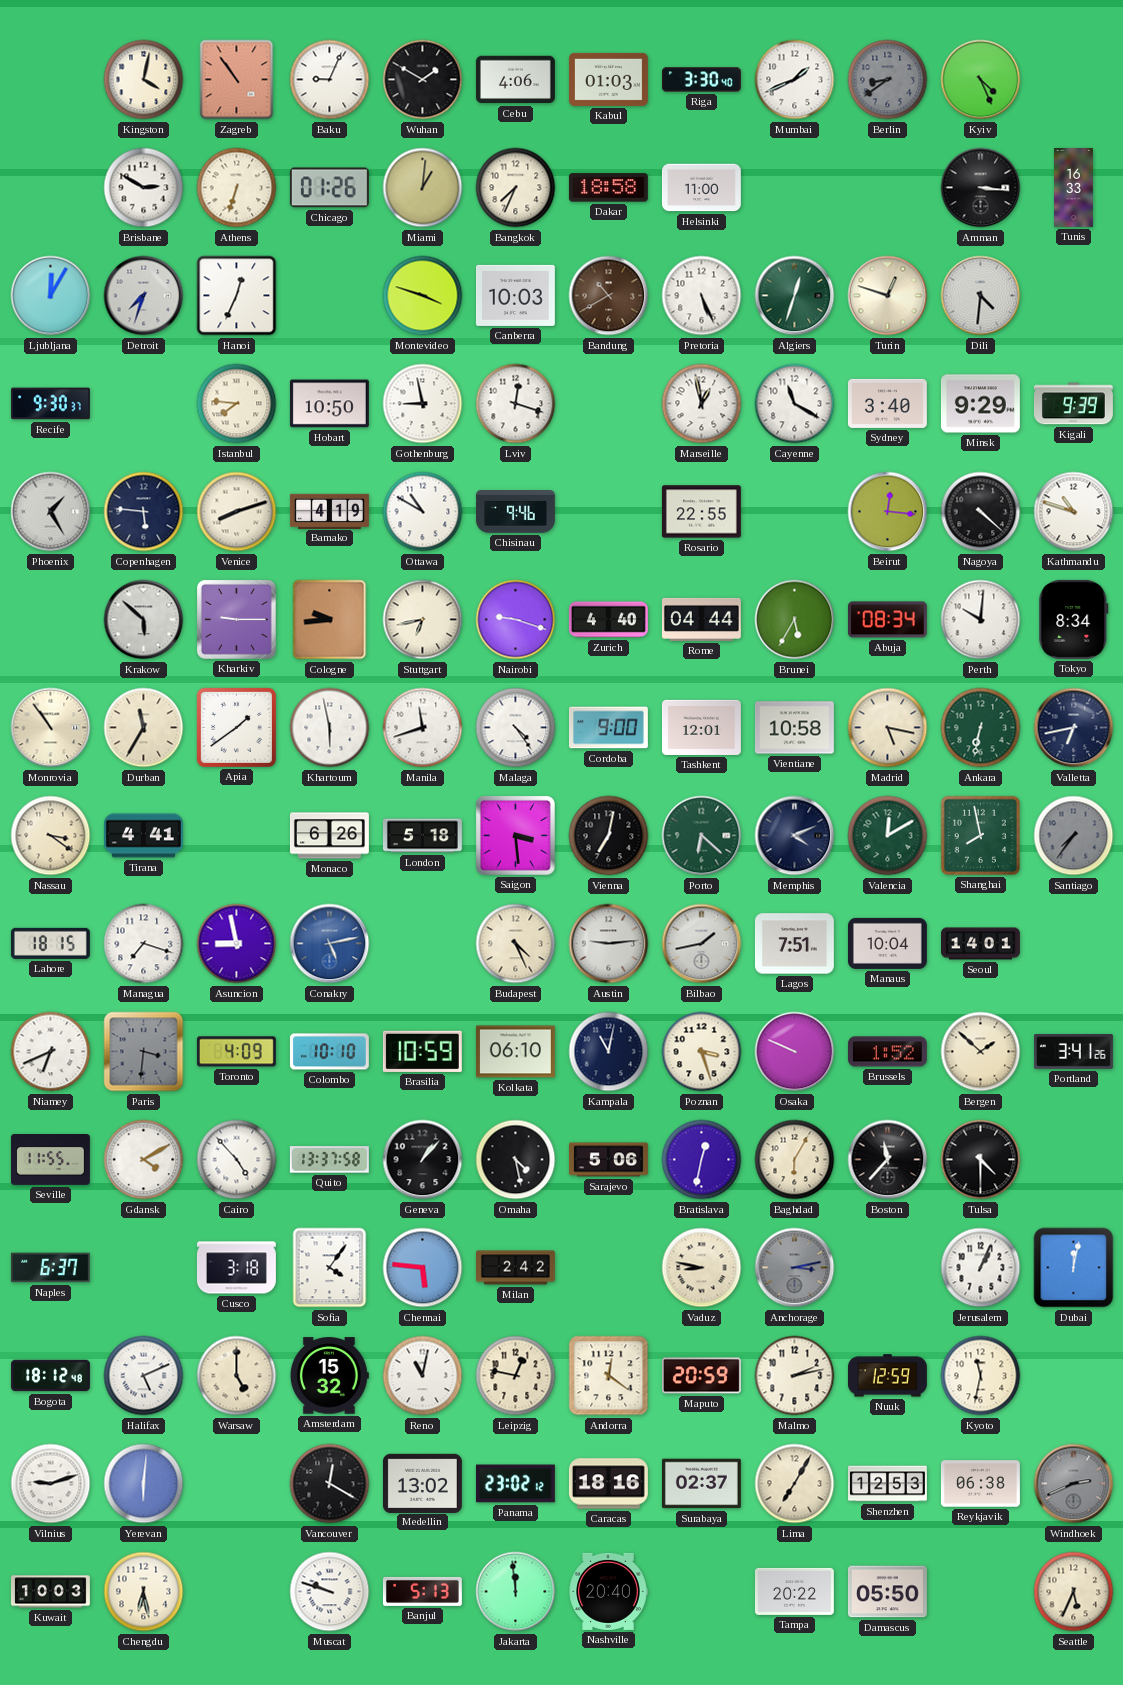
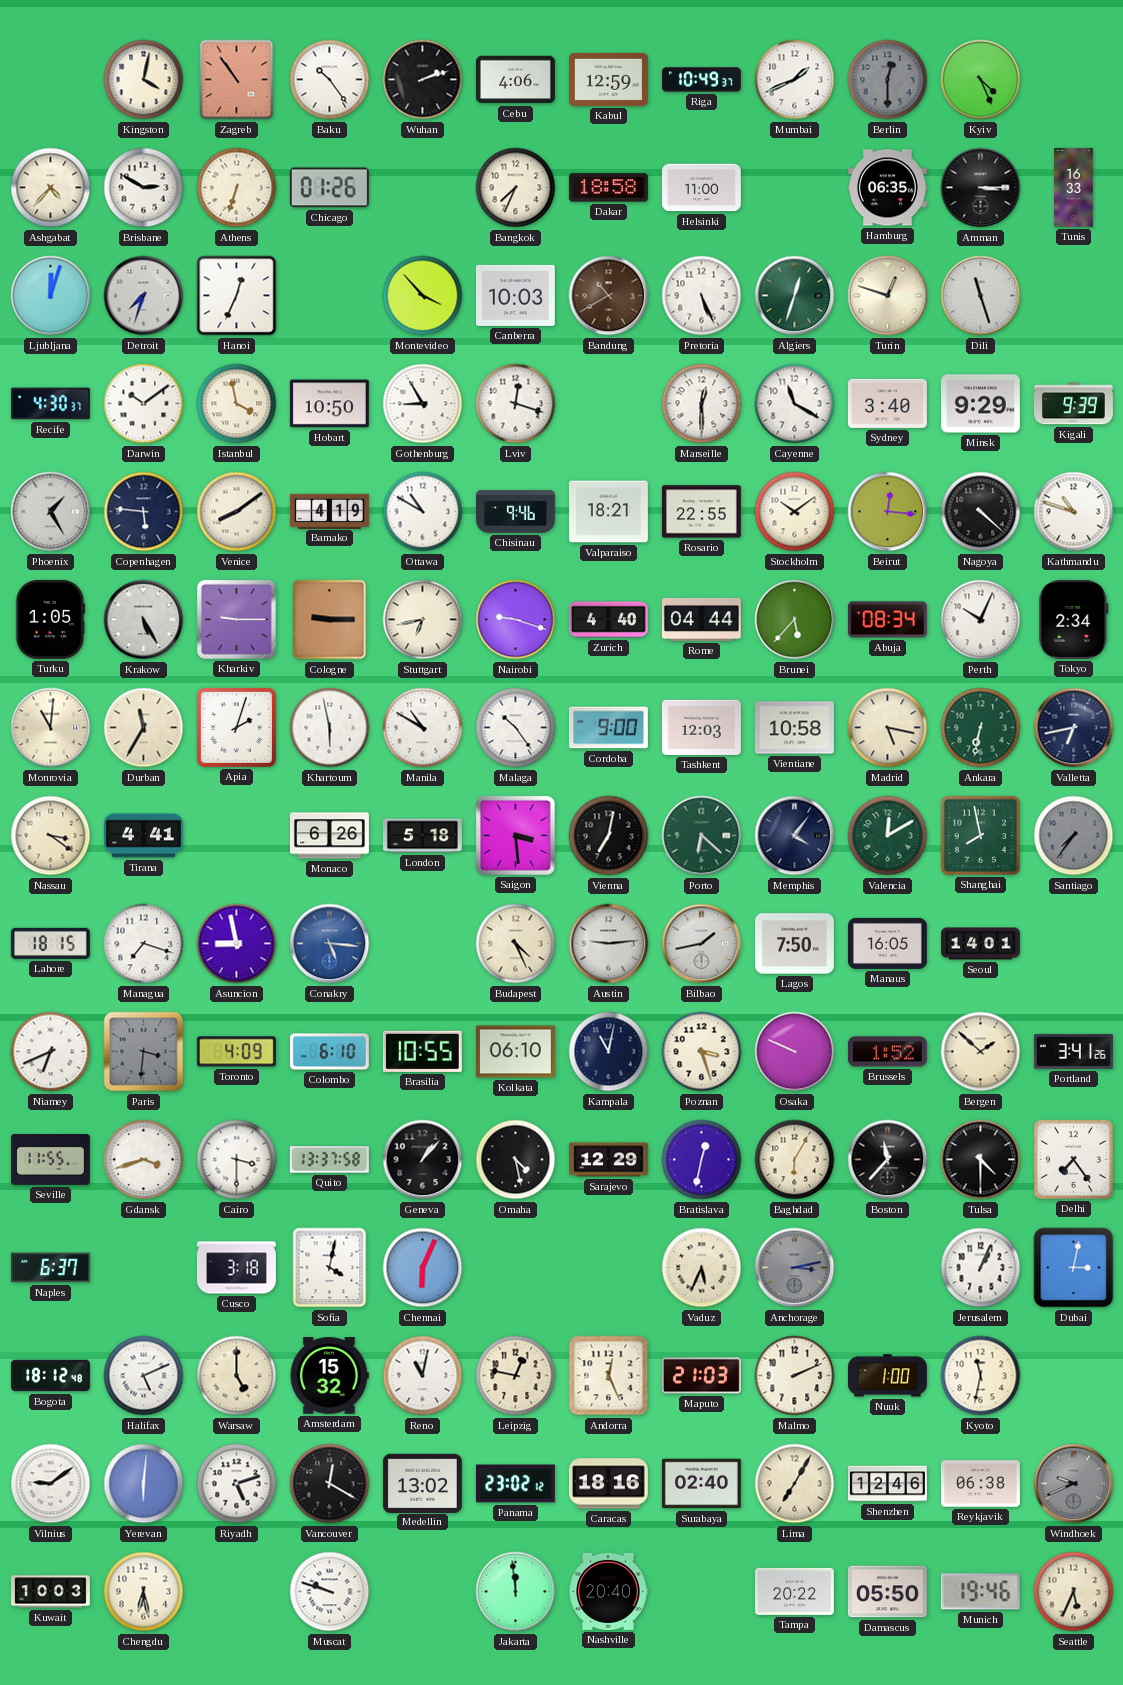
Baku: 9:04 -> 10:24
Wuhan: 1:50 -> 2:12
Kabul: 01:03 -> 12:59
Riga: 3:30 -> 10:49
Berlin: 8:39 -> 12:30
Ashgabat: none -> 4:37
Miami: 1:01 -> none
Hamburg: none -> 06:35
Amman: 3:16 -> 3:15
Ljubljana: 12:05 -> 12:03
Montevideo: 3:48 -> 3:53
Dili: 4:31 -> 11:27
Recife: 9:30 -> 4:30
Darwin: none -> 10:09
Istanbul: 7:46 -> 3:58
Gothenburg: 8:58 -> 8:55
Marseille: 12:58 -> 12:30
Venice: 8:12 -> 8:09
Valparaiso: none -> 18:21
Stockholm: none -> 10:09
Turku: none -> 1:05
Krakow: 5:52 -> 5:25
Cologne: 9:44 -> 9:15
Brunei: 5:35 -> 5:37
Perth: 10:01 -> 10:04
Tokyo: 8:34 -> 2:34
Monrovia: 10:54 -> 11:01
Apia: 1:39 -> 2:03
Manila: 11:42 -> 10:50
Malaga: 4:24 -> 10:24
Tashkent: 12:01 -> 12:03
Memphis: 4:11 -> 4:06
Conakry: 5:13 -> 5:16
Lagos: 7:51 -> 7:50
Manaus: 10:04 -> 16:05
Colombo: 10:10 -> 6:10
Brasilia: 10:59 -> 10:55
Gdansk: 4:10 -> 3:42
Cairo: 4:53 -> 3:30
Sarajevo: 5:06 -> 12:29
Delhi: none -> 7:24
Sofia: 4:06 -> 4:02
Chennai: 5:46 -> 6:04
Milan: 2:42 -> none
Vaduz: 8:47 -> 5:34
Dubai: 12:02 -> 3:02
Andorra: 12:21 -> 12:26
Maputo: 20:59 -> 21:03
Malmo: 2:13 -> 2:11
Nuuk: 12:59 -> 1:00
Vilnius: 9:12 -> 9:09
Riyadh: none -> 5:12
Surabaya: 02:37 -> 02:40
Shenzhen: 12:53 -> 12:46
Windhoek: 2:41 -> 9:41
Banjul: 5:13 -> none
Munich: none -> 19:46
